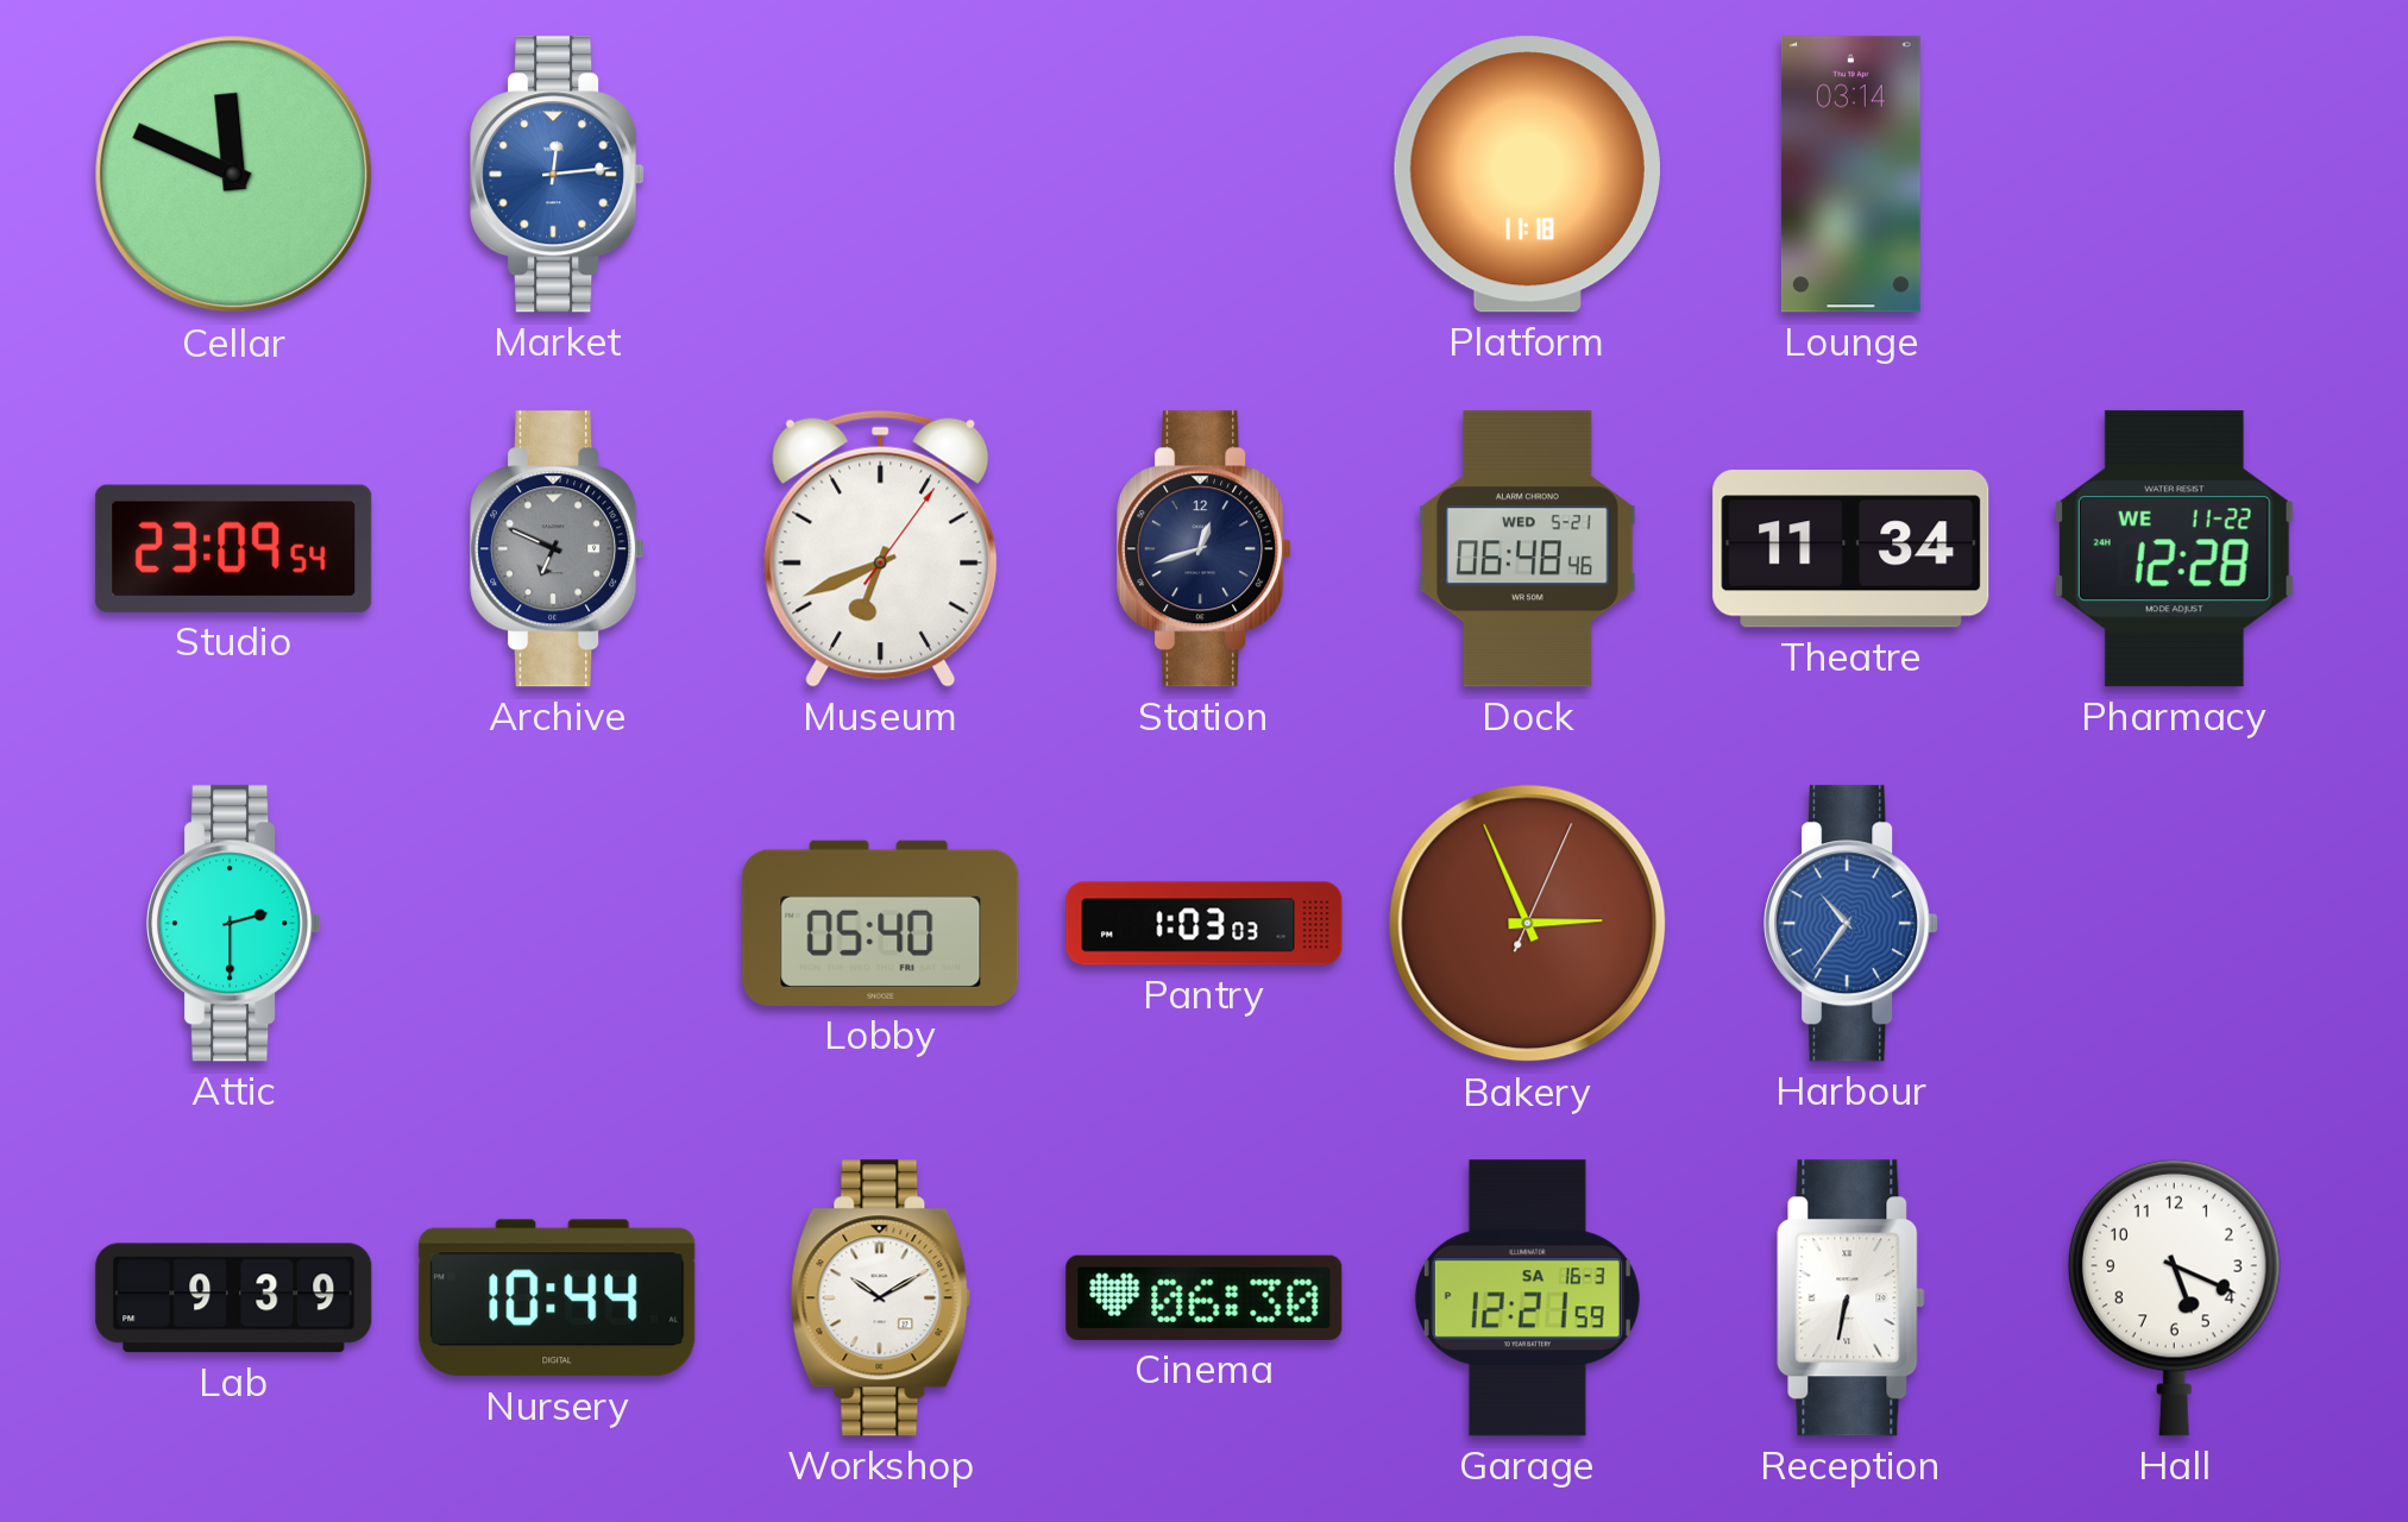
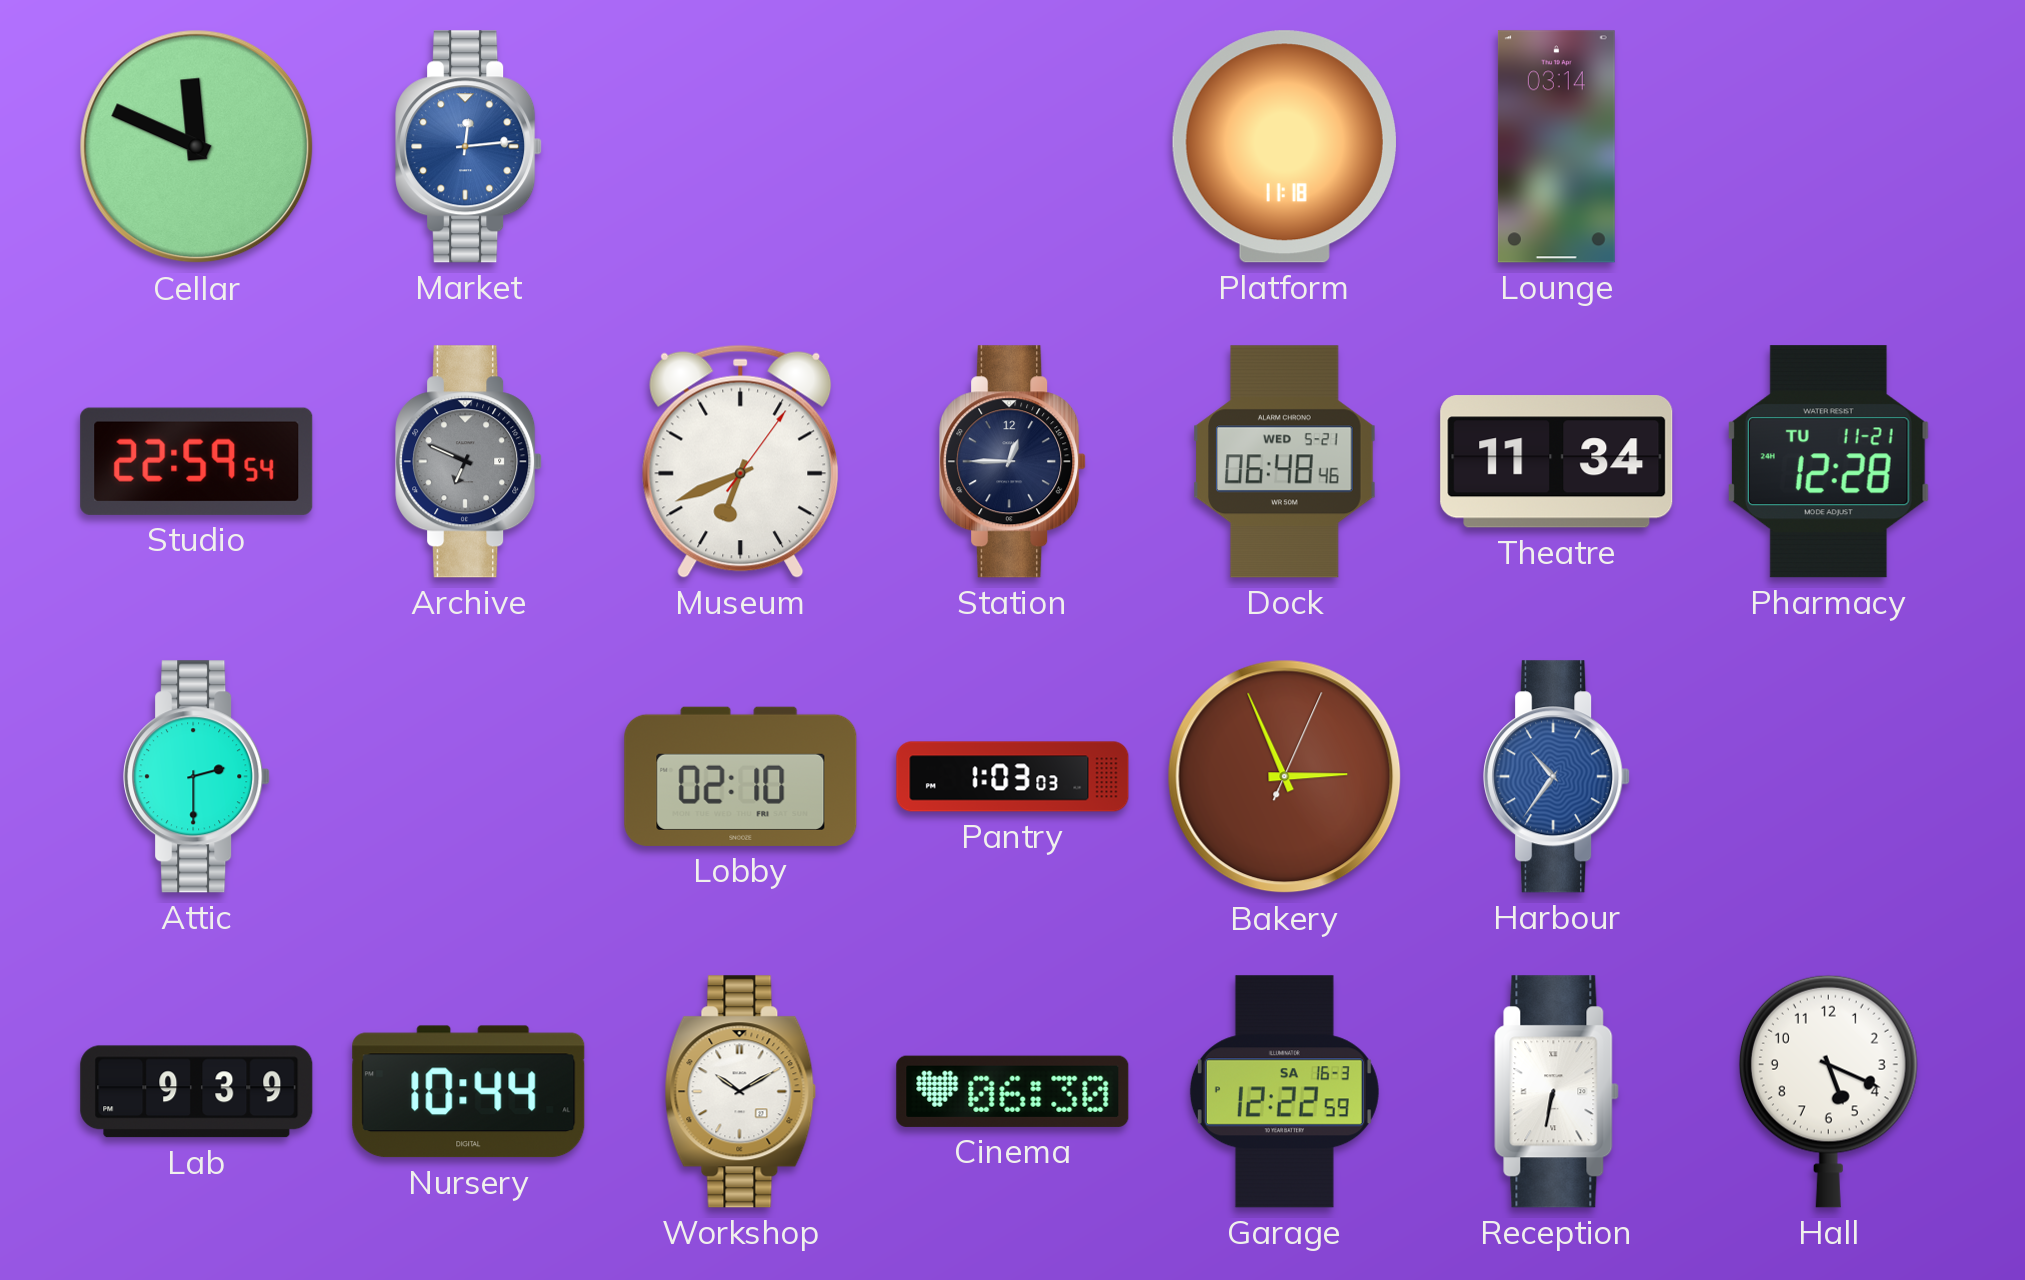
Studio: 23:09 -> 22:59
Station: 12:42 -> 12:45
Pharmacy date: WE 11-22 -> TU 11-21
Lobby: 05:40 -> 02:10
Garage: 12:21 -> 12:22
